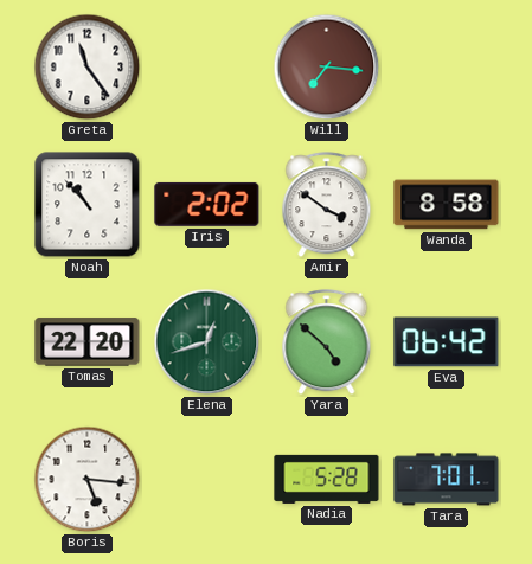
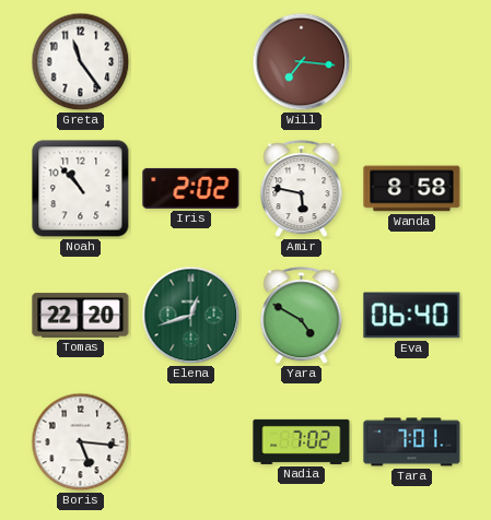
Amir: 3:51 -> 5:47
Yara: 4:52 -> 4:50
Eva: 06:42 -> 06:40
Nadia: 5:28 -> 7:02
